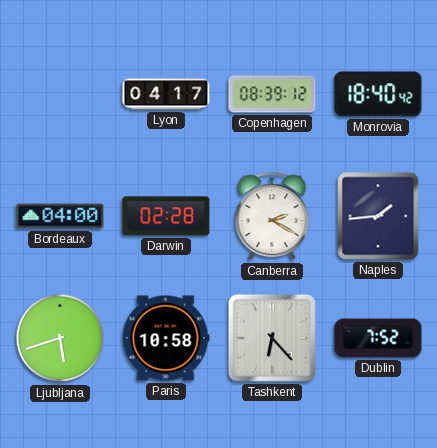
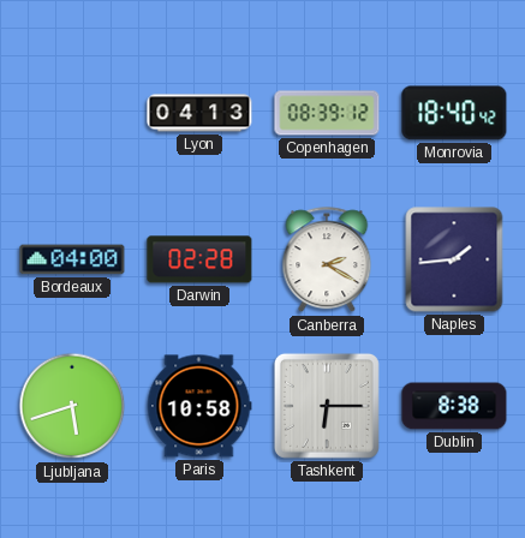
Lyon: 04:17 -> 04:13
Tashkent: 6:23 -> 6:15
Dublin: 7:52 -> 8:38
